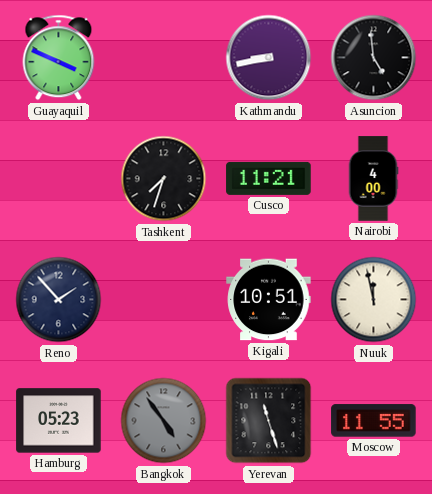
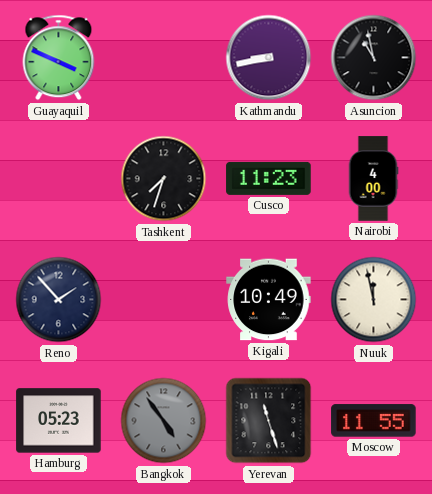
Asuncion: 4:59 -> 10:58
Cusco: 11:21 -> 11:23
Kigali: 10:51 -> 10:49
